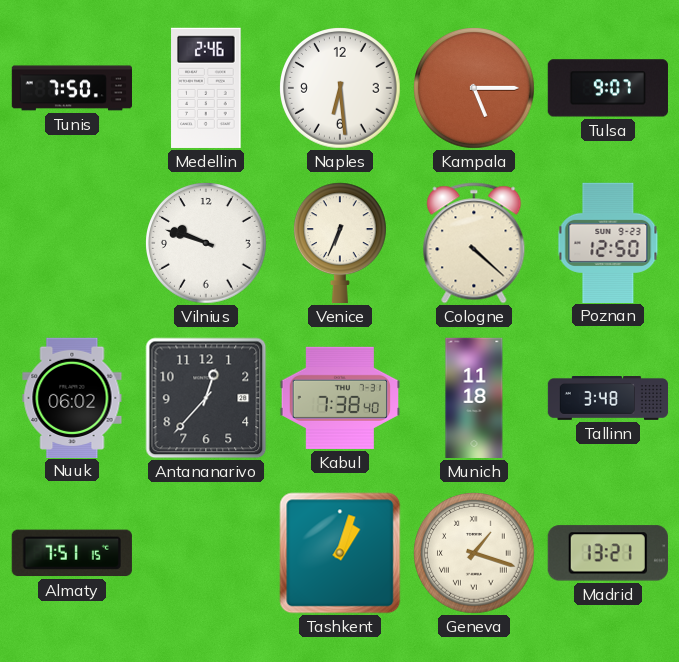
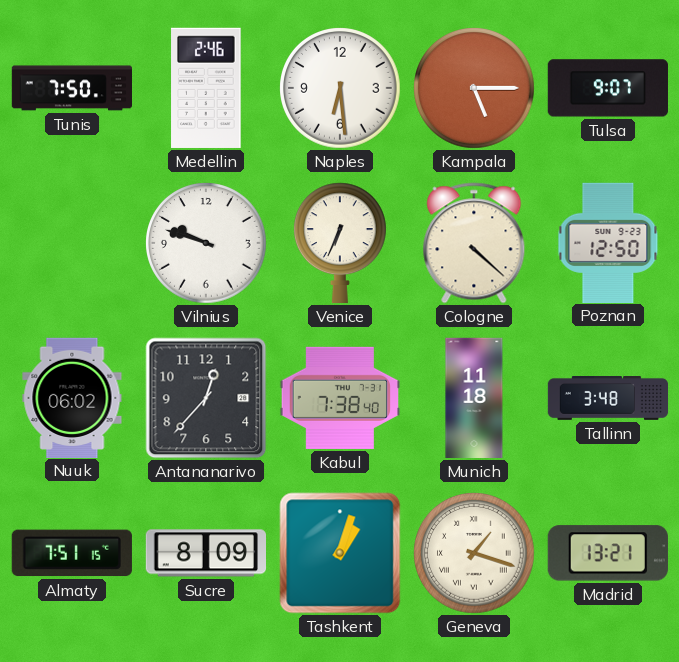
Sucre: none -> 8:09
